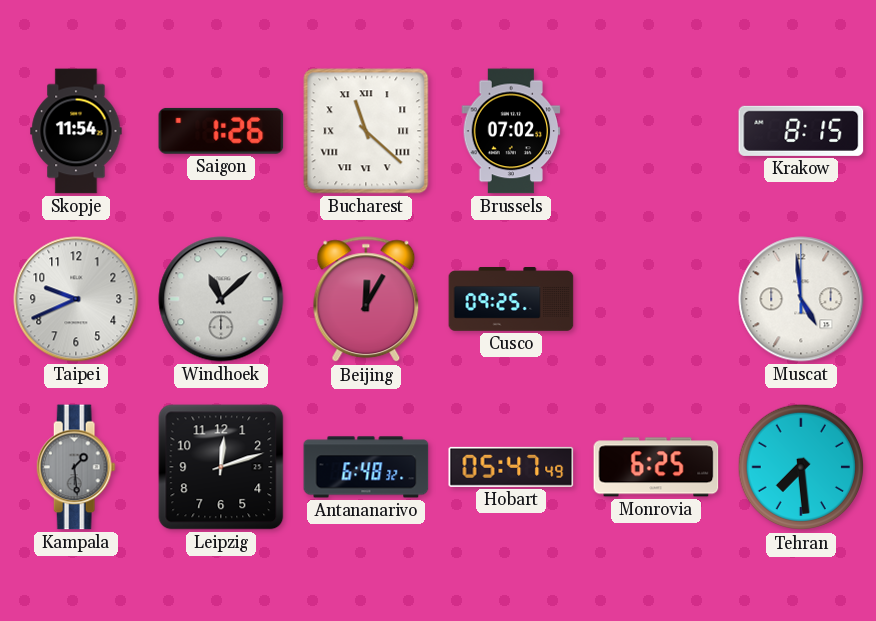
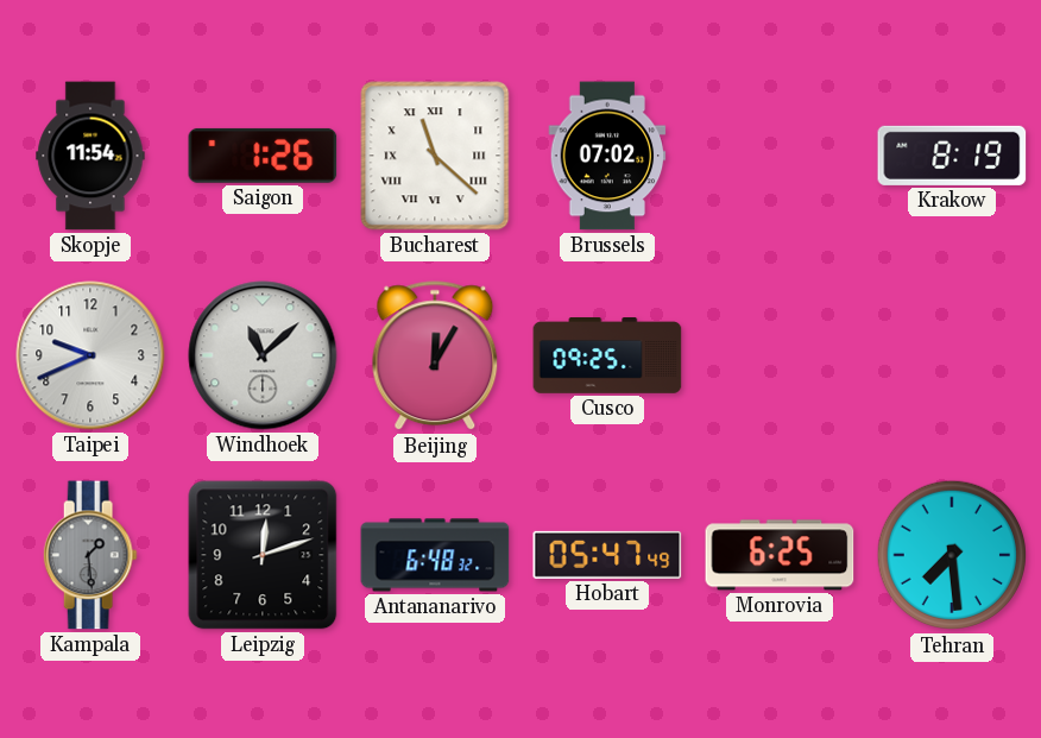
Krakow: 8:15 -> 8:19
Muscat: 4:59 -> none
